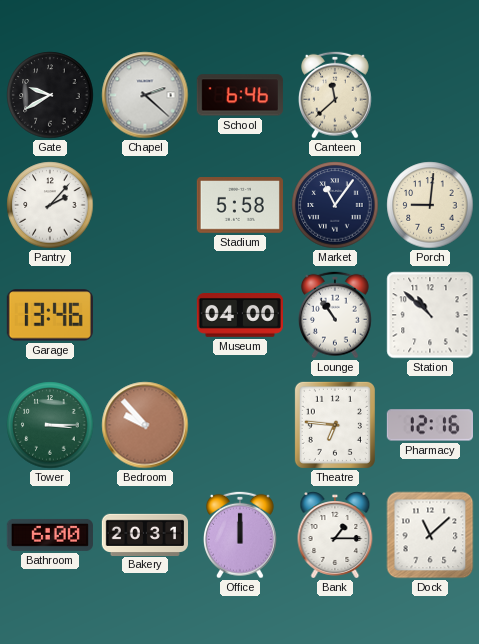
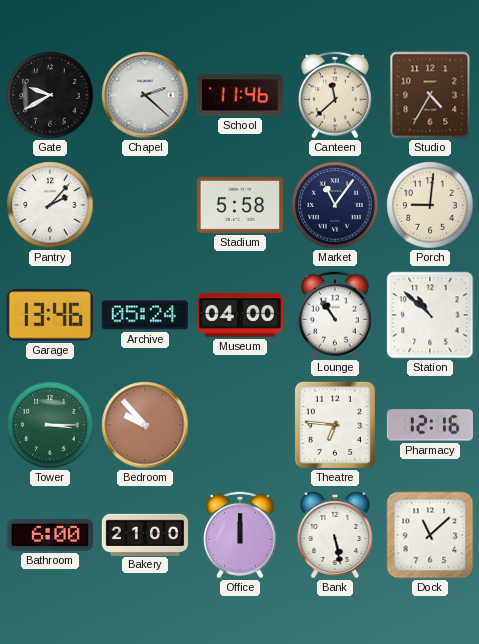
School: 6:46 -> 11:46
Studio: none -> 4:35
Archive: none -> 05:24
Bakery: 20:31 -> 21:00
Bank: 1:15 -> 5:28
